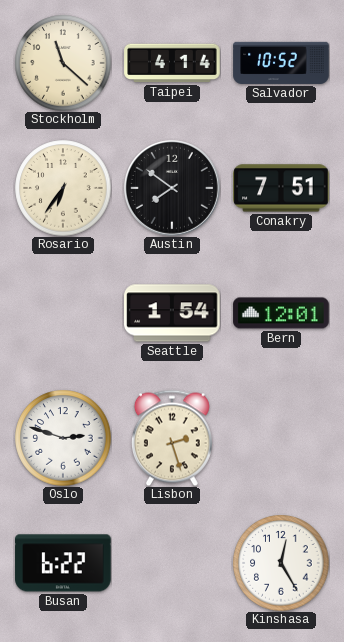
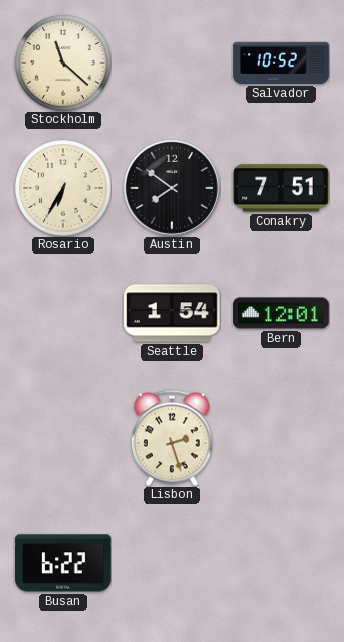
Taipei: 4:14 -> none
Rosario: 6:36 -> 6:35
Oslo: 2:48 -> none
Kinshasa: 12:25 -> none
